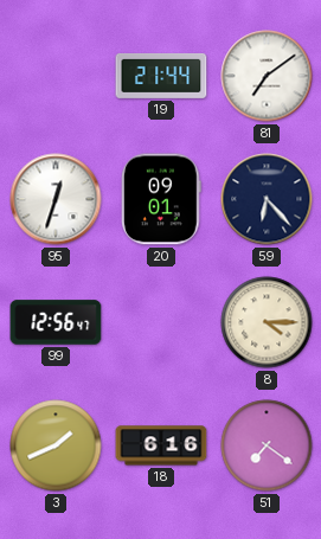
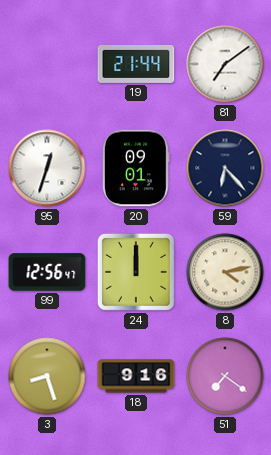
24: none -> 12:00
8: 4:15 -> 4:13
3: 1:41 -> 8:27
18: 6:16 -> 9:16
